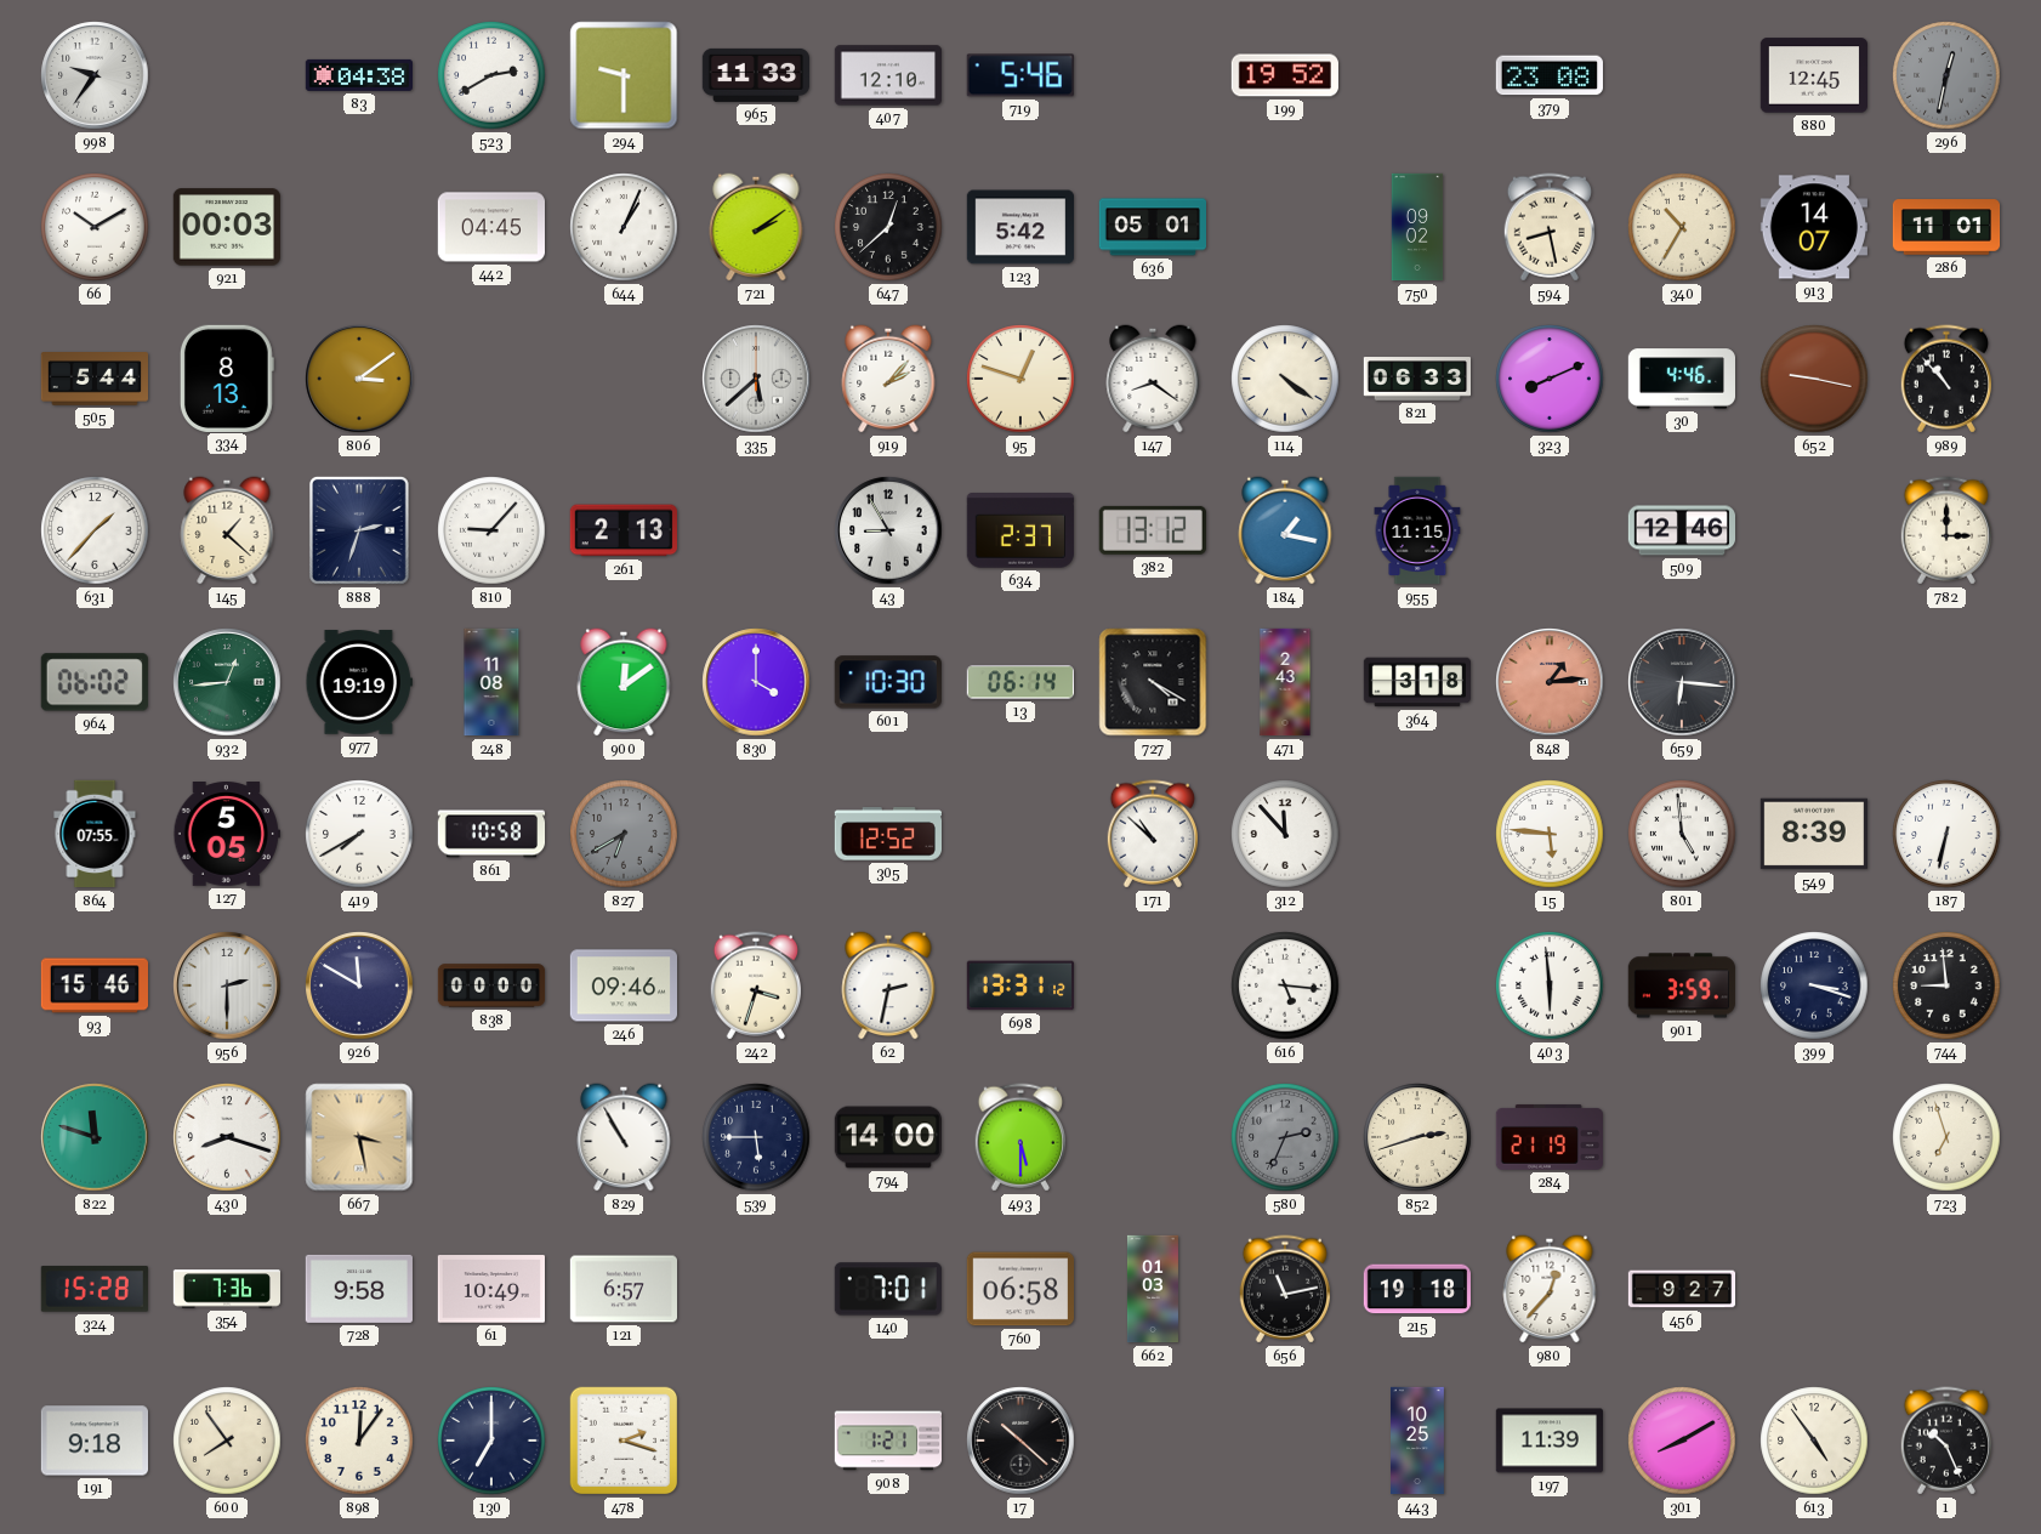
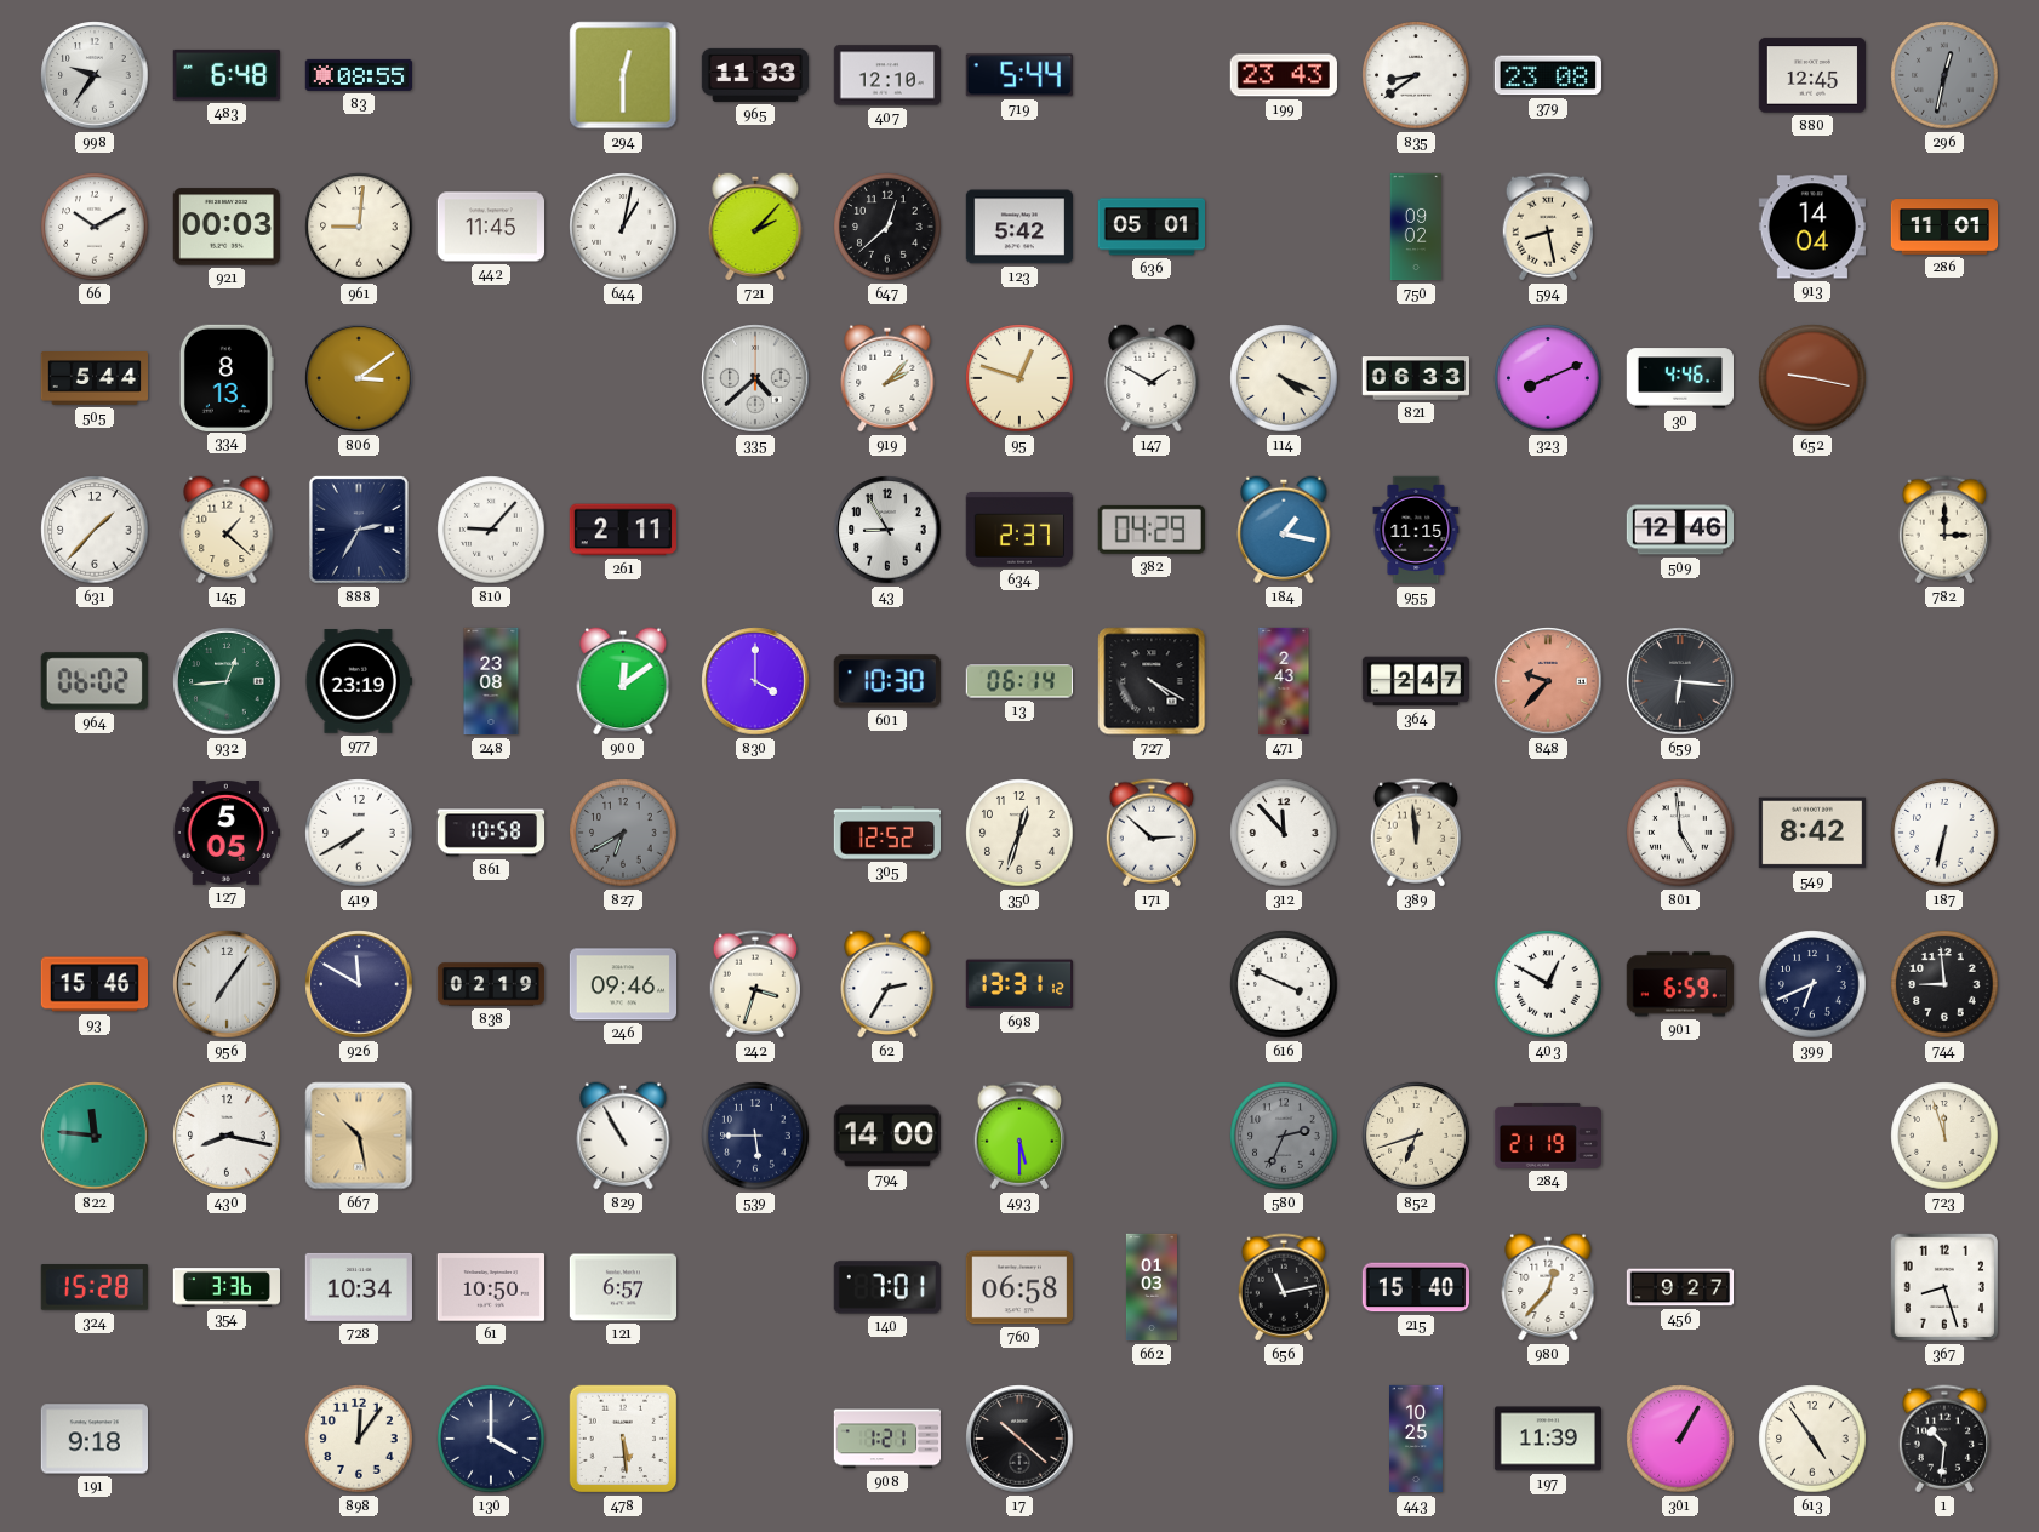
483: none -> 6:48
83: 04:38 -> 08:55
523: 2:40 -> none
294: 9:30 -> 12:30
719: 5:46 -> 5:44
199: 19:52 -> 23:43
835: none -> 8:39
961: none -> 9:01
442: 04:45 -> 11:45
644: 1:04 -> 1:02
721: 2:09 -> 2:07
340: 10:35 -> none
913: 14:07 -> 14:04
335: 5:38 -> 4:38
147: 8:21 -> 1:50
114: 4:21 -> 4:19
989: 10:53 -> none
888: 2:33 -> 2:35
261: 2:13 -> 2:11
382: 13:12 -> 04:29
977: 19:19 -> 23:19
248: 11:08 -> 23:08
364: 3:18 -> 2:47
848: 1:14 -> 9:37
864: 07:55 -> none
350: none -> 12:33
171: 10:52 -> 2:52
389: none -> 11:59
15: 5:46 -> none
549: 8:39 -> 8:42
956: 2:30 -> 7:06
838: 00:00 -> 02:19
62: 2:32 -> 2:35
616: 5:16 -> 3:49
403: 5:59 -> 12:50
901: 3:59 -> 6:59
399: 3:18 -> 6:41
822: 11:48 -> 11:46
430: 8:18 -> 8:17
667: 3:28 -> 10:28
852: 2:42 -> 6:42
723: 6:57 -> 11:57
354: 7:36 -> 3:36
728: 9:58 -> 10:34
61: 10:49 -> 10:50
215: 19:18 -> 15:40
367: none -> 8:27
600: 7:54 -> none
130: 7:00 -> 4:00
478: 2:18 -> 5:29
301: 8:10 -> 1:05
1: 10:26 -> 10:31
